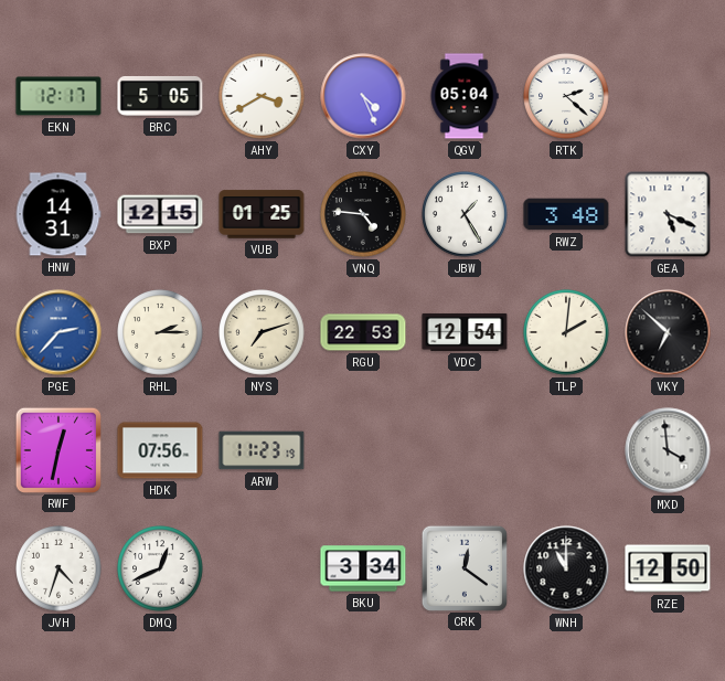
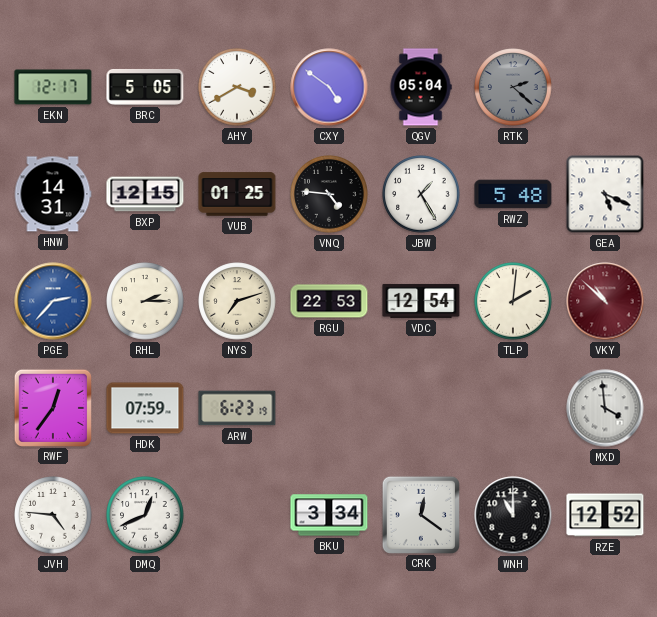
CXY: 4:26 -> 4:51
RTK dial: white -> grey
RWZ: 3:48 -> 5:48
VKY: 6:52 -> 10:52
VKY dial: black -> burgundy
RWF: 12:32 -> 12:36
HDK: 07:56 -> 07:59
ARW: 11:23 -> 6:23
JVH: 4:33 -> 4:46
RZE: 12:50 -> 12:52
